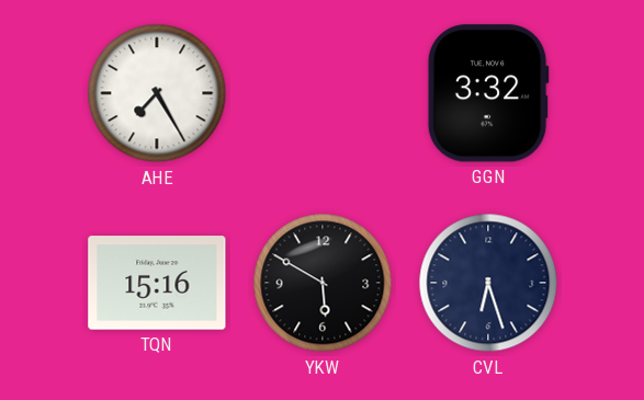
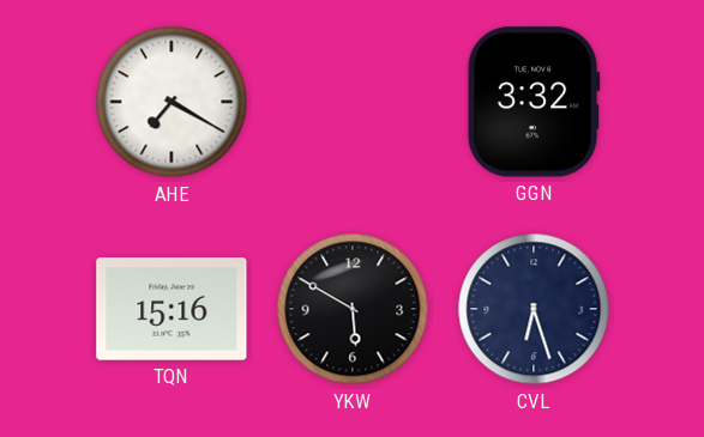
AHE: 7:25 -> 7:20
